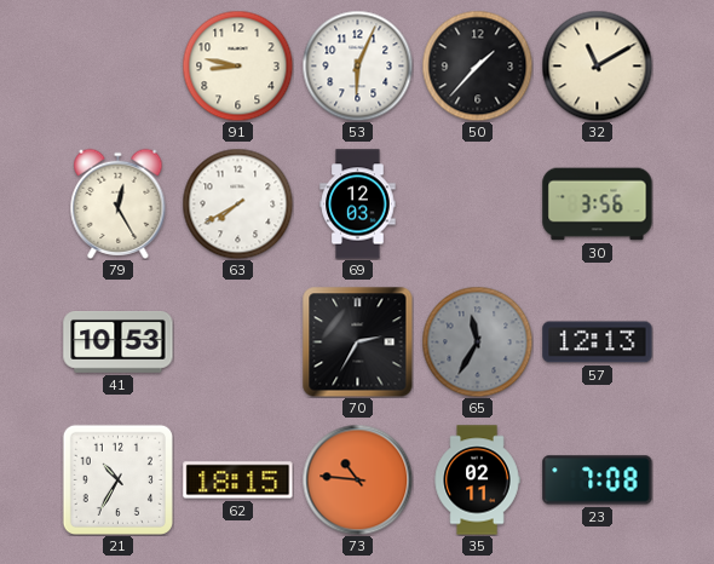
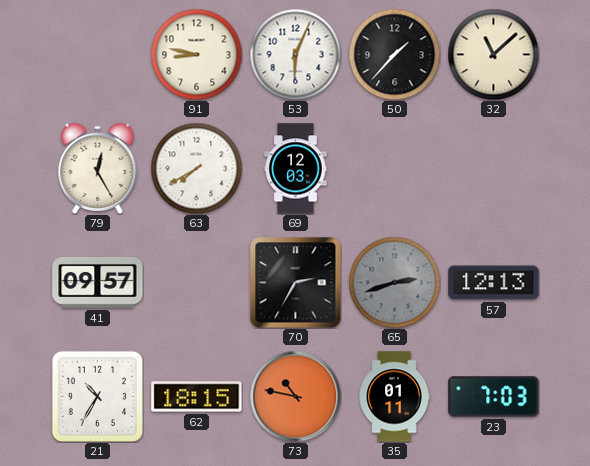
32: 11:10 -> 11:08
30: 3:56 -> none
41: 10:53 -> 09:57
65: 11:35 -> 2:42
73: 10:46 -> 10:47
35: 02:11 -> 01:11
23: 7:08 -> 7:03
